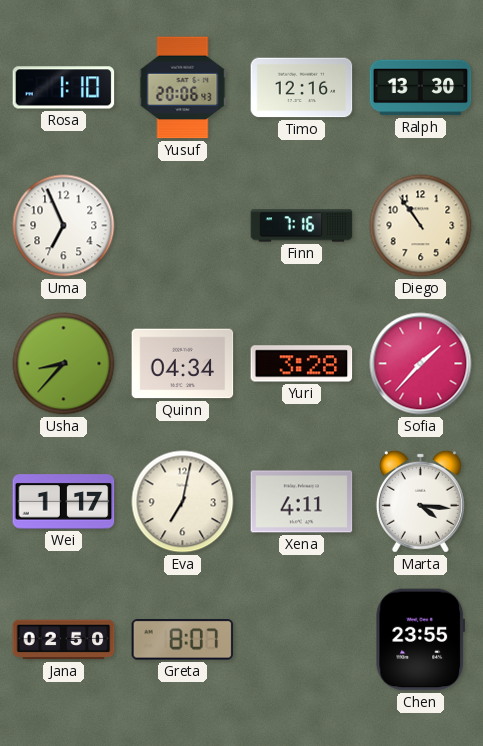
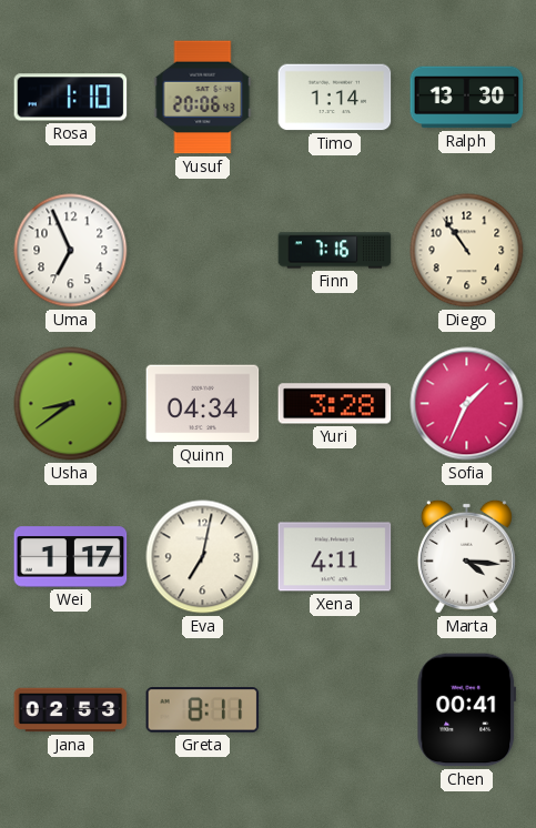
Timo: 12:16 -> 1:14
Usha: 8:37 -> 8:39
Sofia: 1:37 -> 1:34
Jana: 02:50 -> 02:53
Greta: 8:07 -> 8:11
Chen: 23:55 -> 00:41
